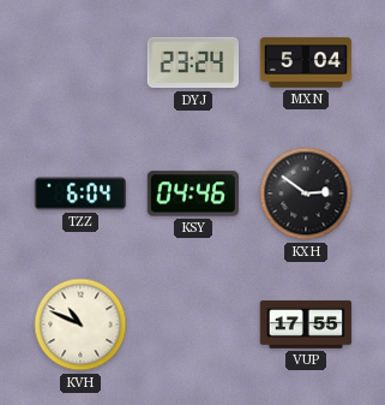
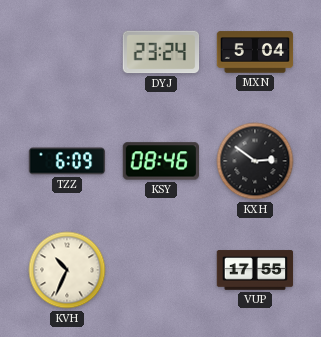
TZZ: 6:04 -> 6:09
KSY: 04:46 -> 08:46
KVH: 10:49 -> 10:34
